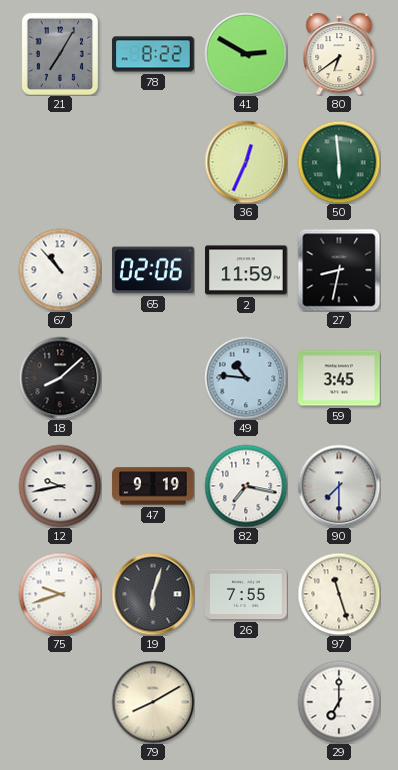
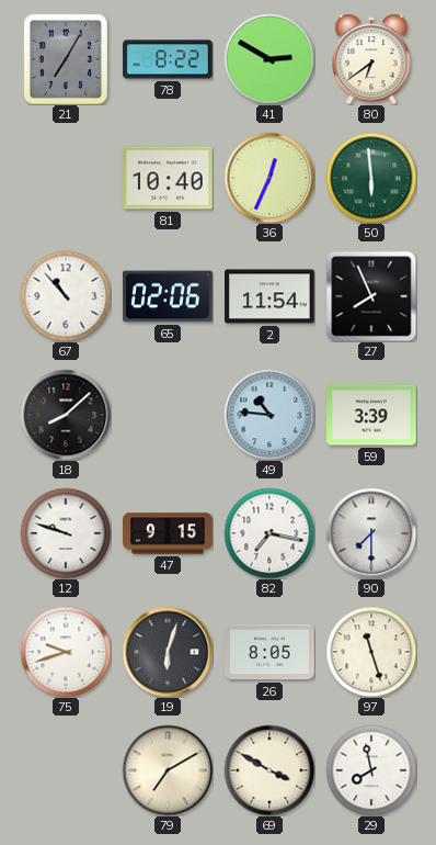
81: none -> 10:40
2: 11:59 -> 11:54
27: 8:32 -> 7:56
59: 3:45 -> 3:39
12: 9:43 -> 9:48
47: 9:19 -> 9:15
26: 7:55 -> 8:05
79: 8:10 -> 7:10
69: none -> 3:50
29: 7:00 -> 7:58
